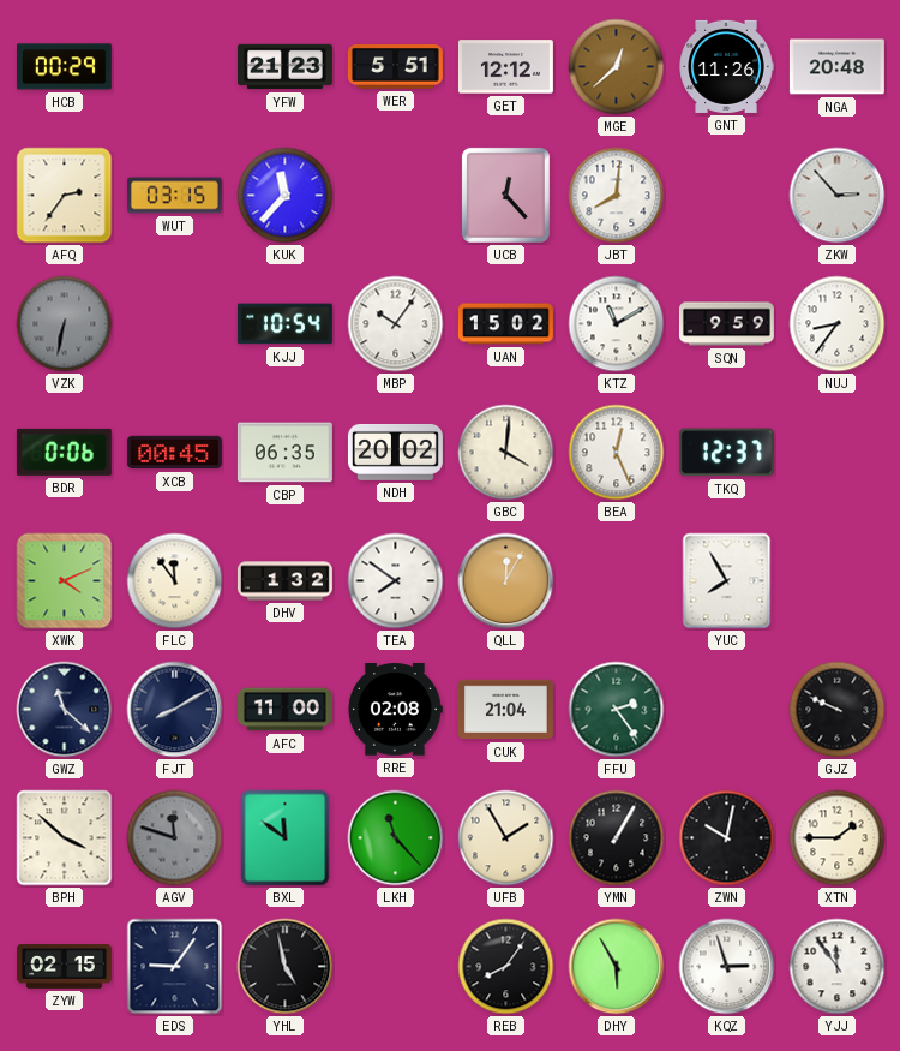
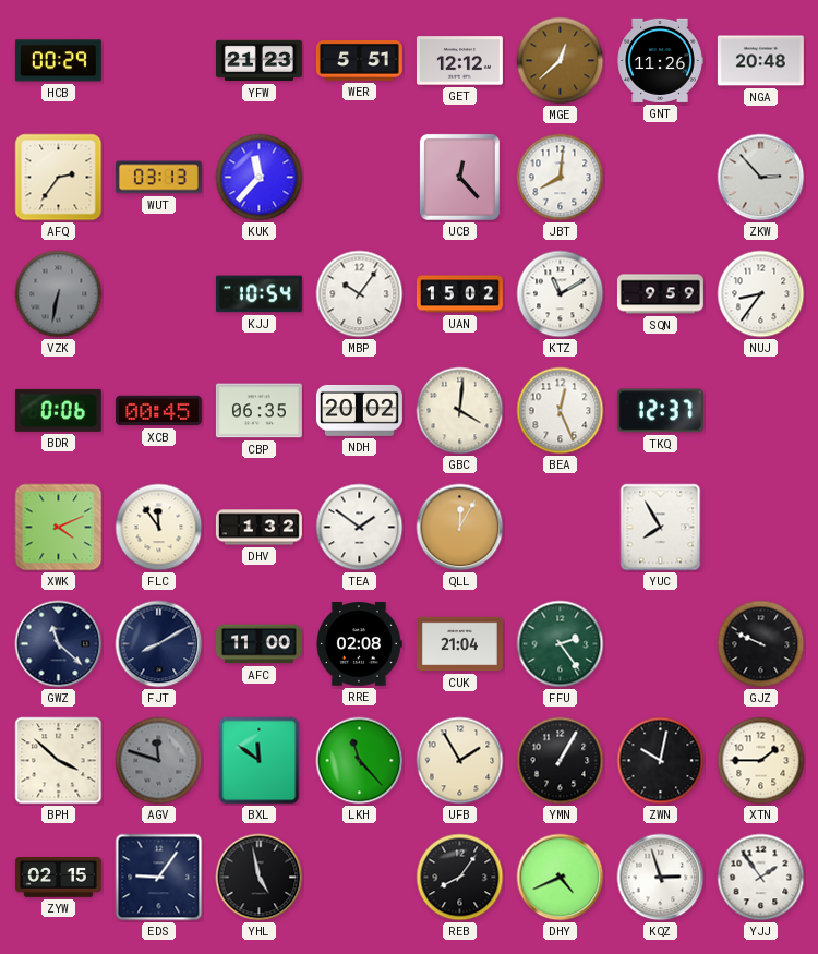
WUT: 03:15 -> 03:13
TEA: 7:51 -> 1:51
DHY: 5:55 -> 4:41
YJJ: 11:54 -> 1:54
